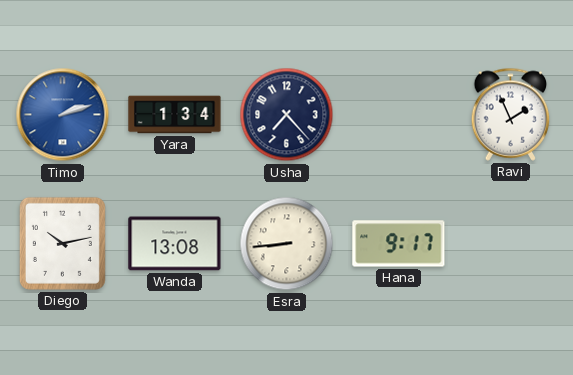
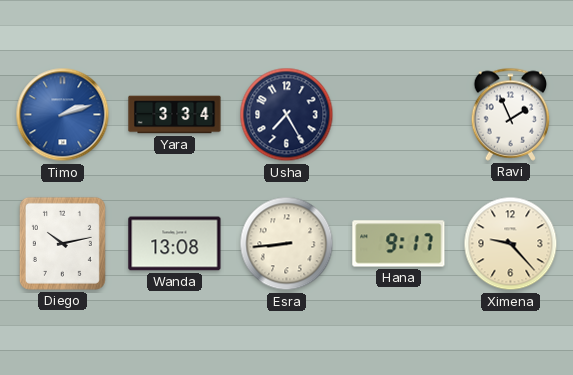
Yara: 1:34 -> 3:34
Usha: 7:23 -> 7:25
Ximena: none -> 9:23
